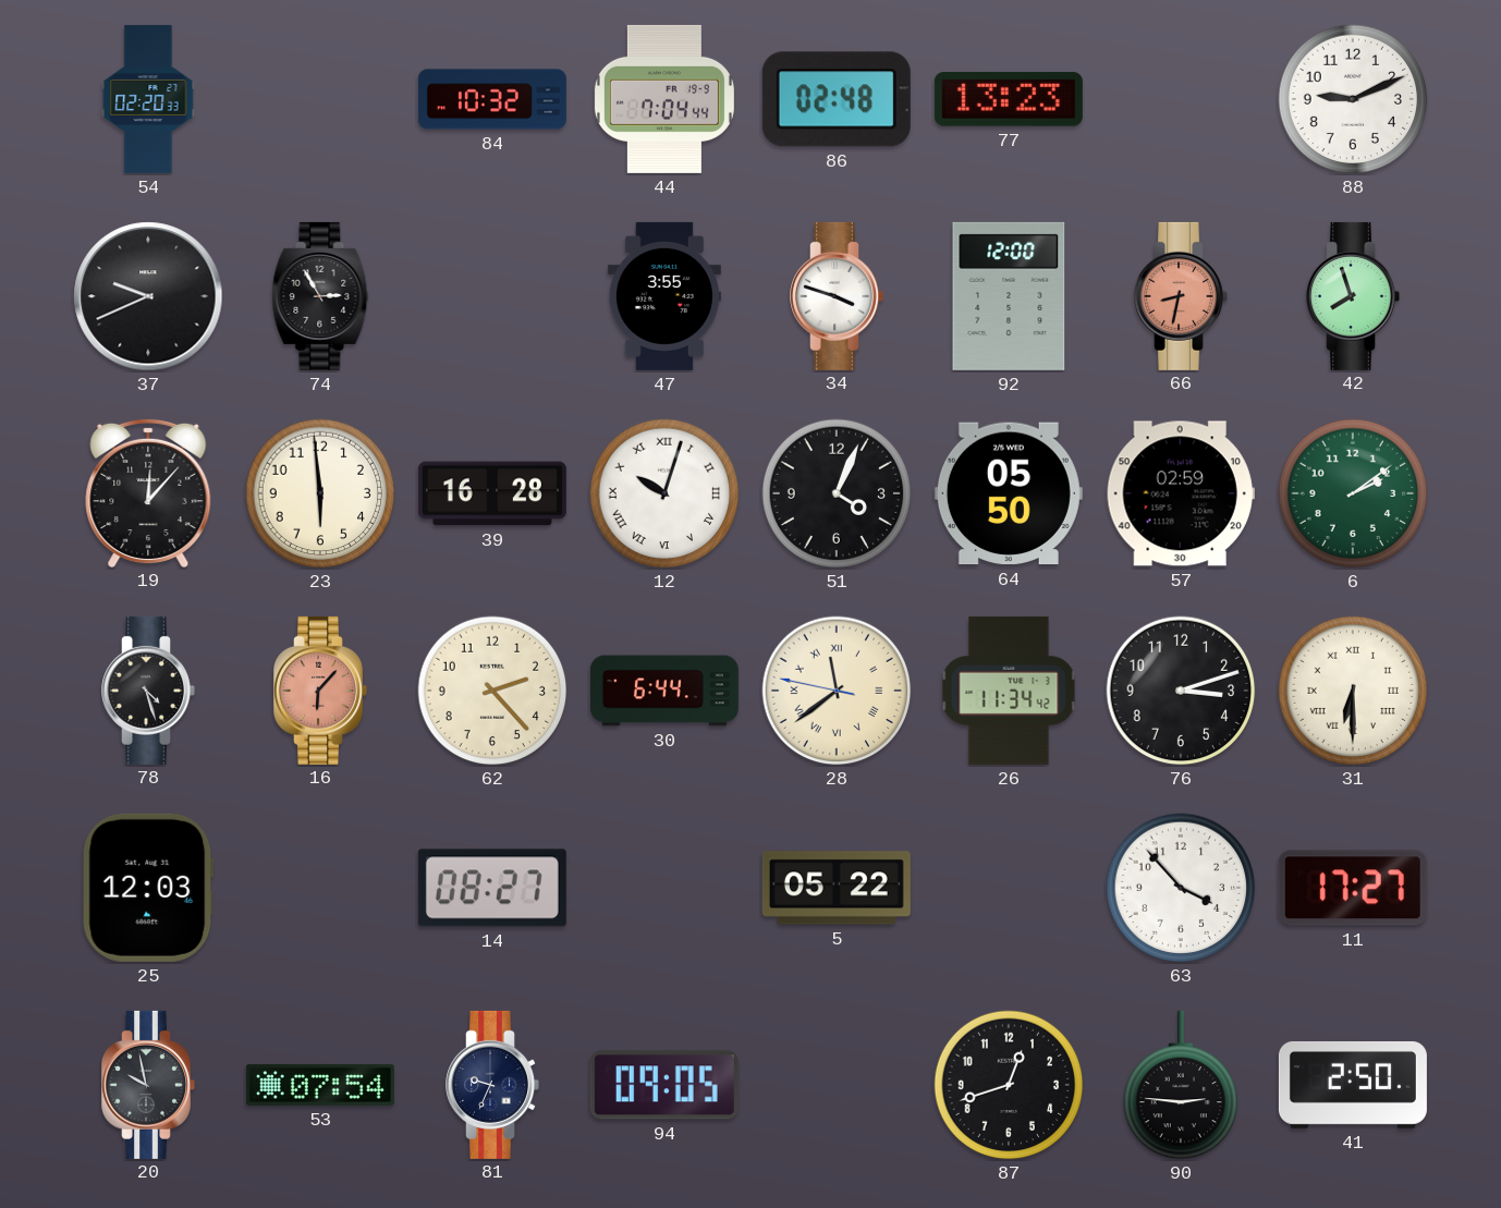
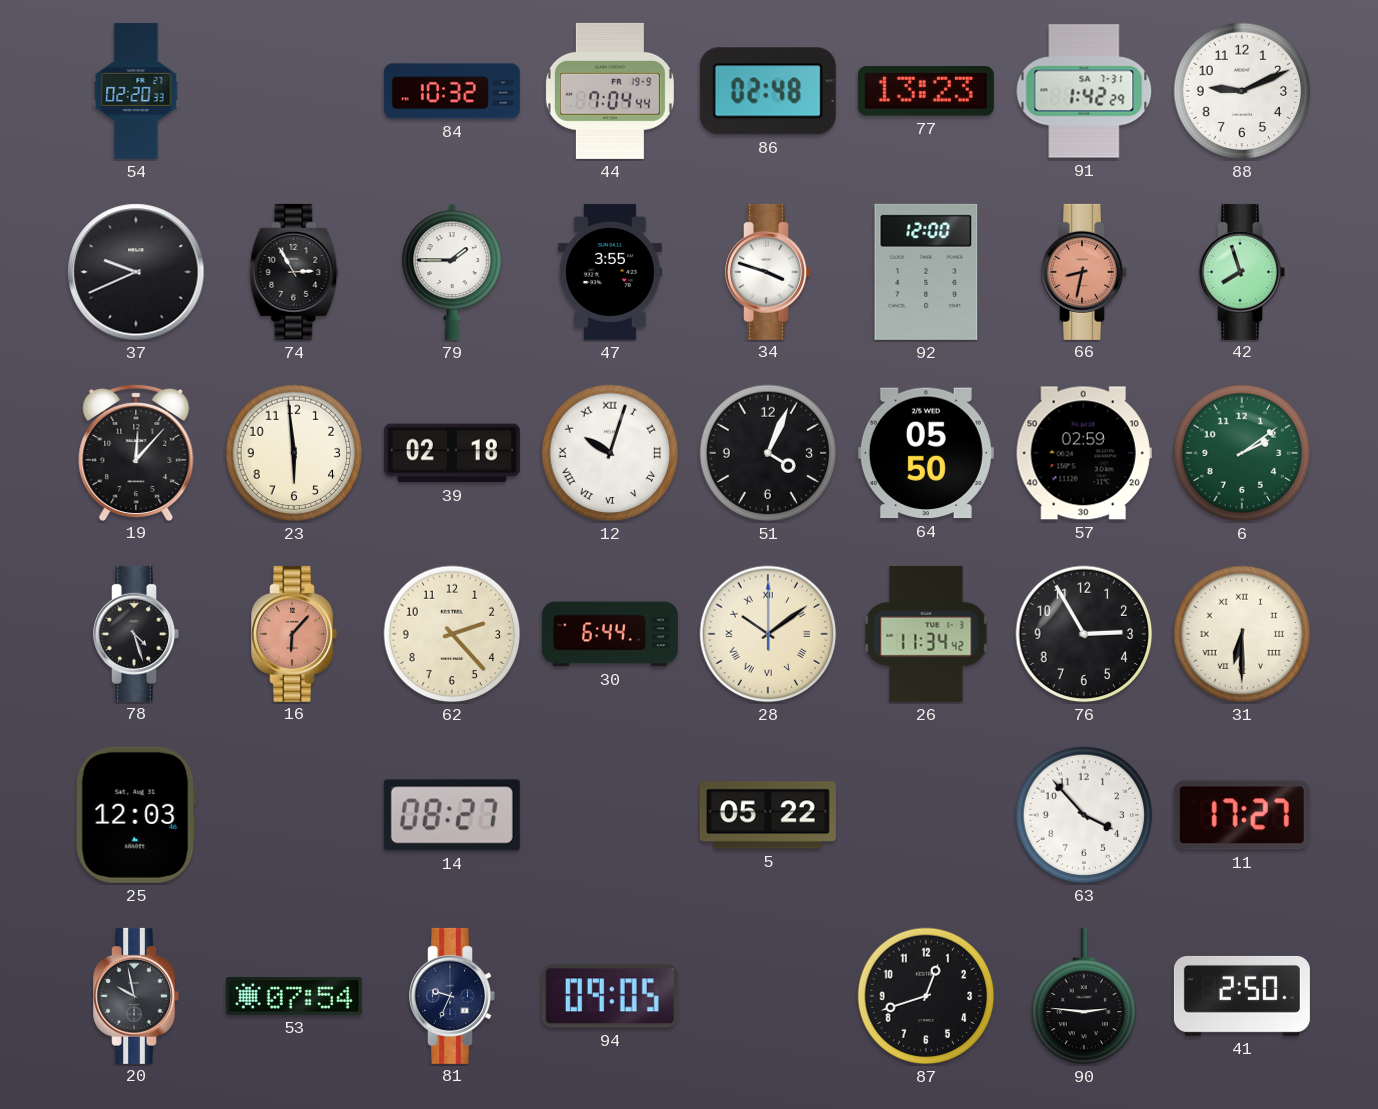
91: none -> 1:42
79: none -> 1:45
39: 16:28 -> 02:18
28: 11:38 -> 10:09
76: 3:12 -> 2:55
